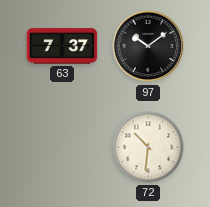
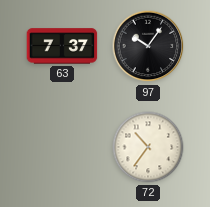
97: 10:09 -> 10:06
72: 10:31 -> 10:36
